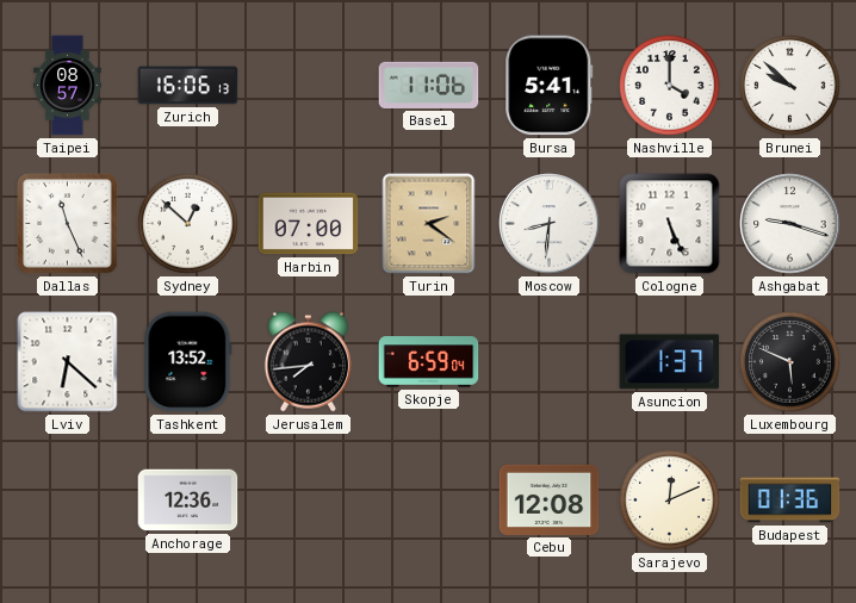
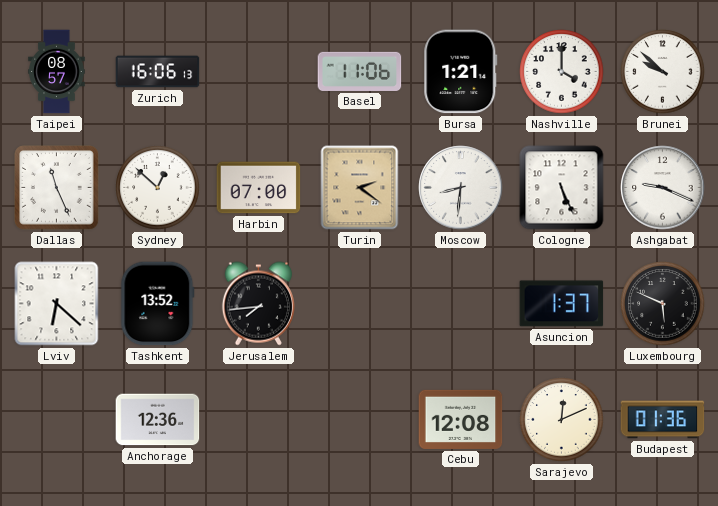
Bursa: 5:41 -> 1:21
Ashgabat: 9:18 -> 9:19
Skopje: 6:59 -> none
